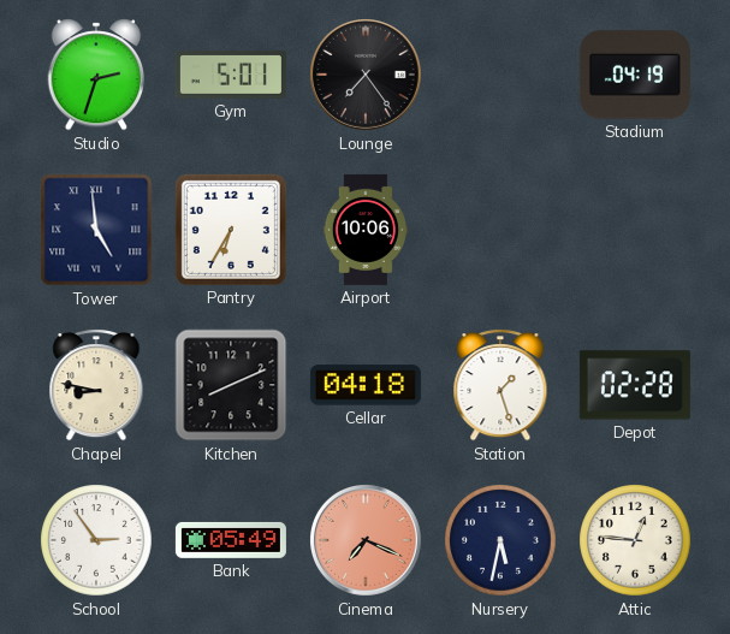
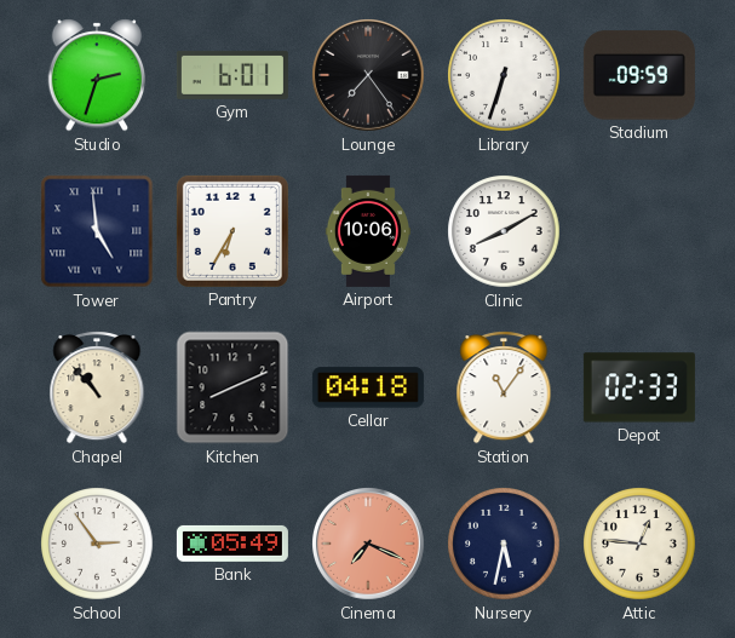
Gym: 5:01 -> 6:01
Library: none -> 6:33
Stadium: 04:19 -> 09:59
Clinic: none -> 8:10
Chapel: 8:47 -> 10:53
Station: 1:27 -> 11:06
Depot: 02:28 -> 02:33
